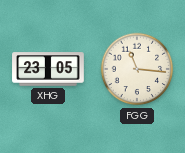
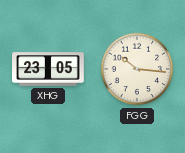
FGG: 11:16 -> 10:16
